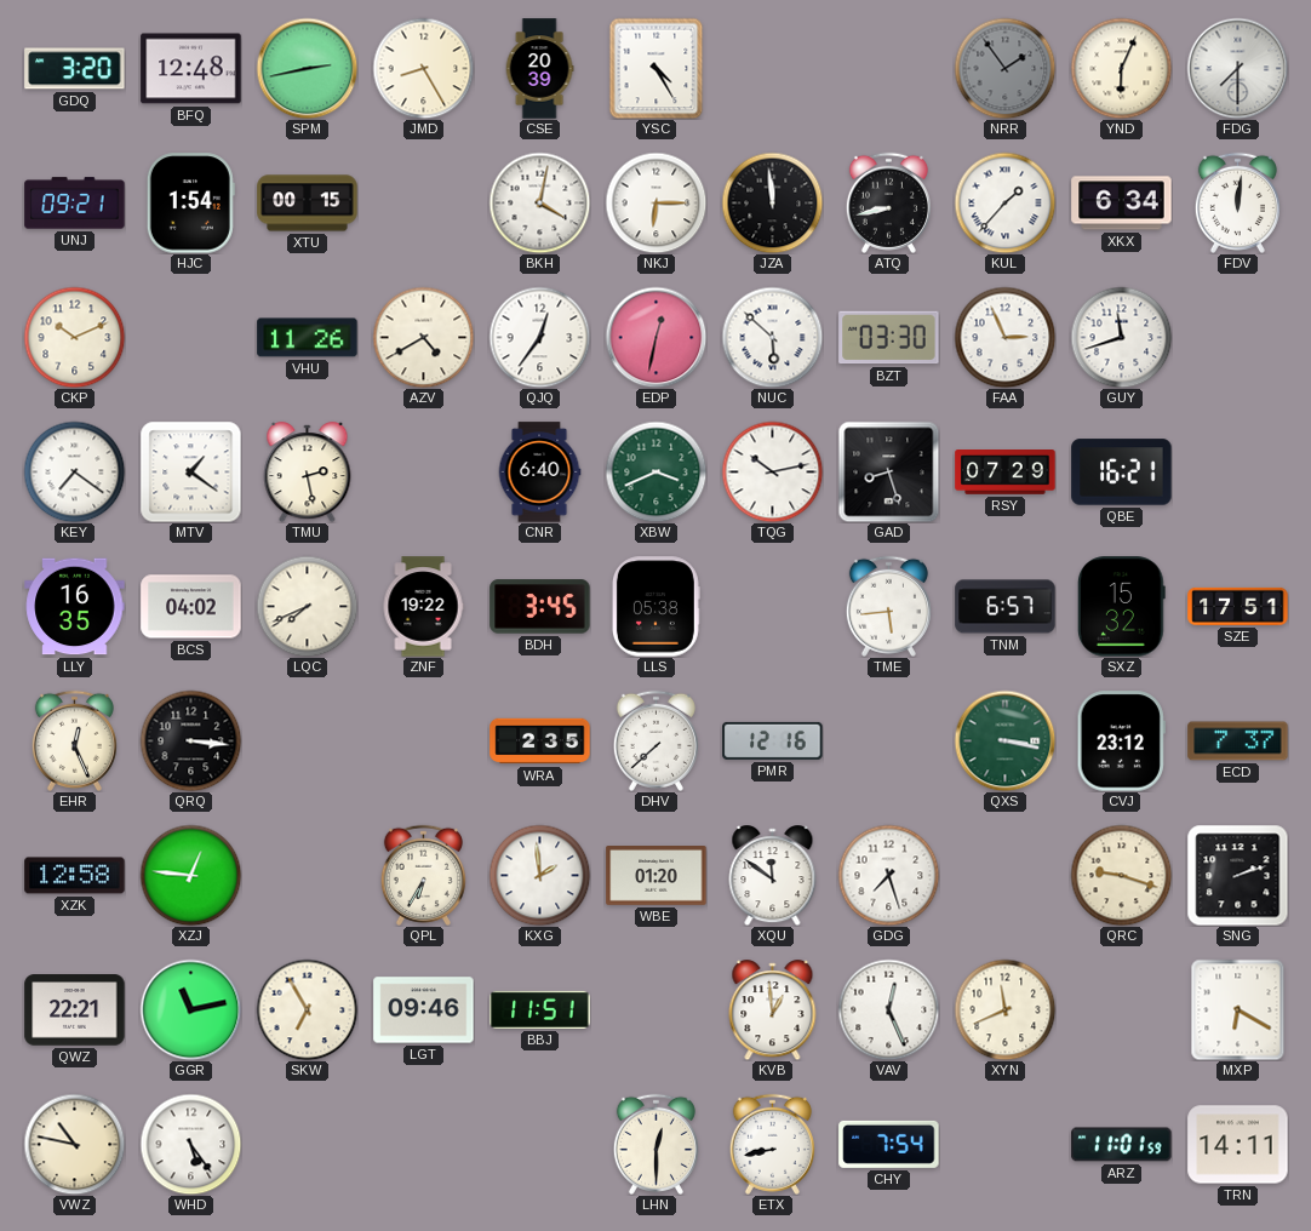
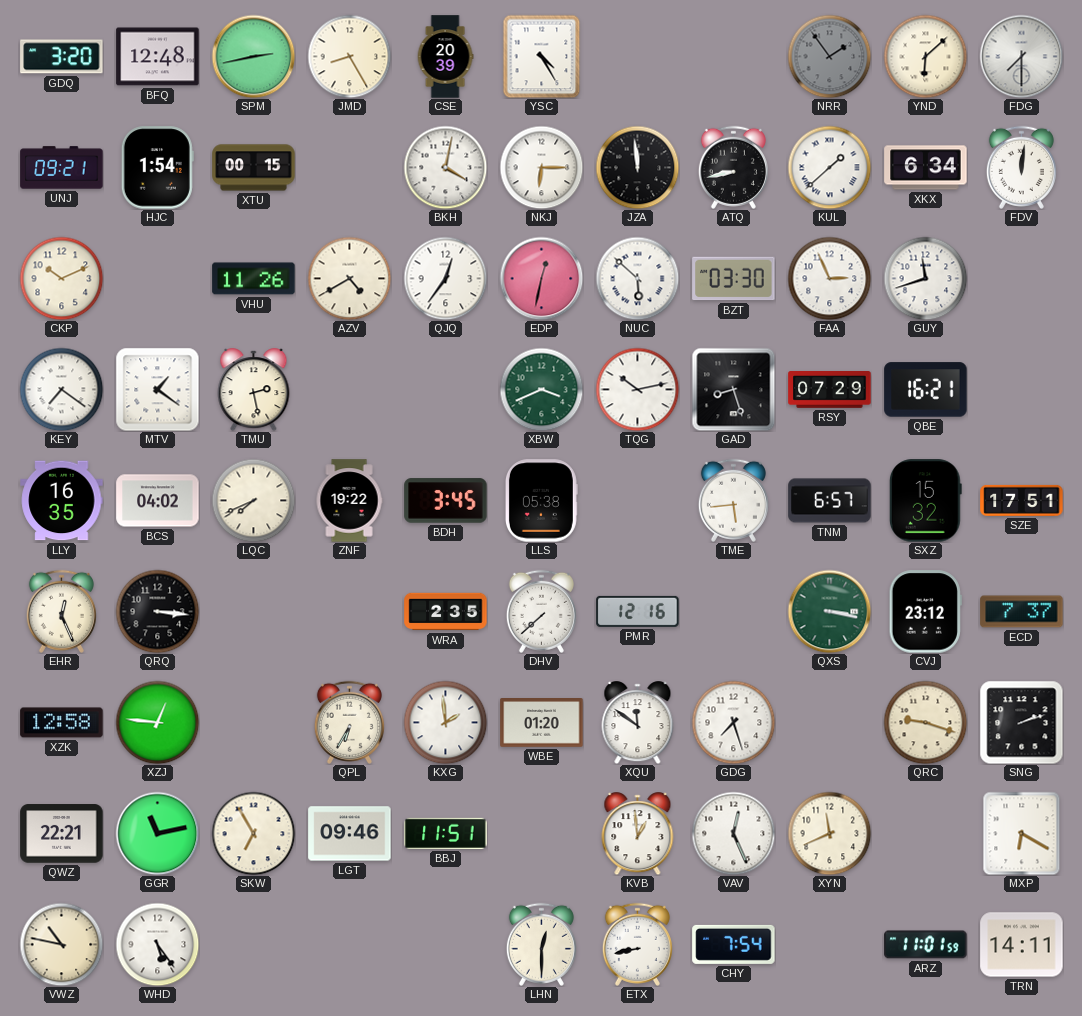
YND: 6:04 -> 6:08
KUL: 1:37 -> 1:38
CNR: 6:40 -> none
